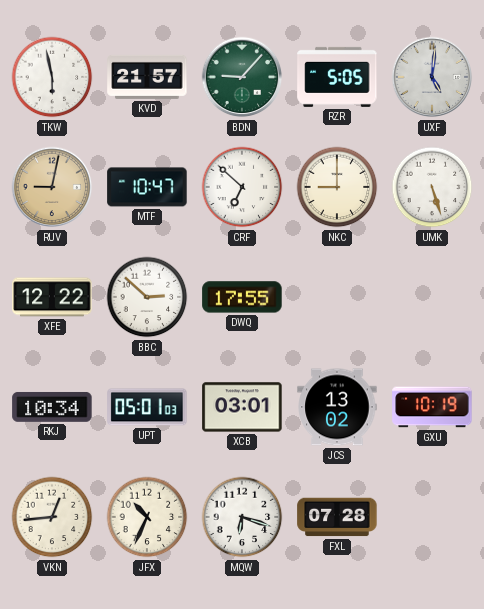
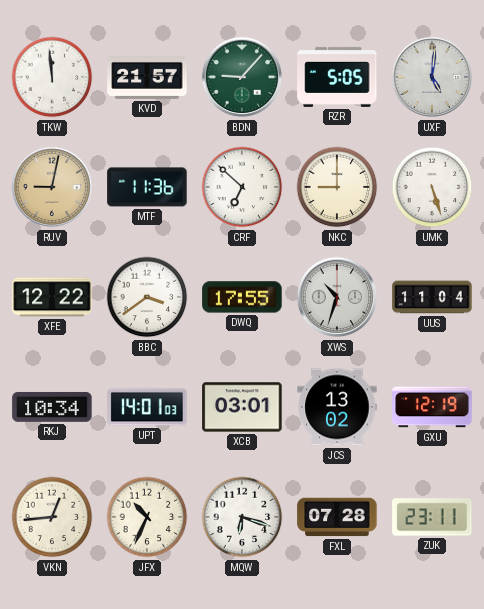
TKW: 5:58 -> 11:59
MTF: 10:47 -> 11:36
BBC: 2:52 -> 3:39
XWS: none -> 10:33
UUS: none -> 11:04
UPT: 05:01 -> 14:01
GXU: 10:19 -> 12:19
ZUK: none -> 23:11
